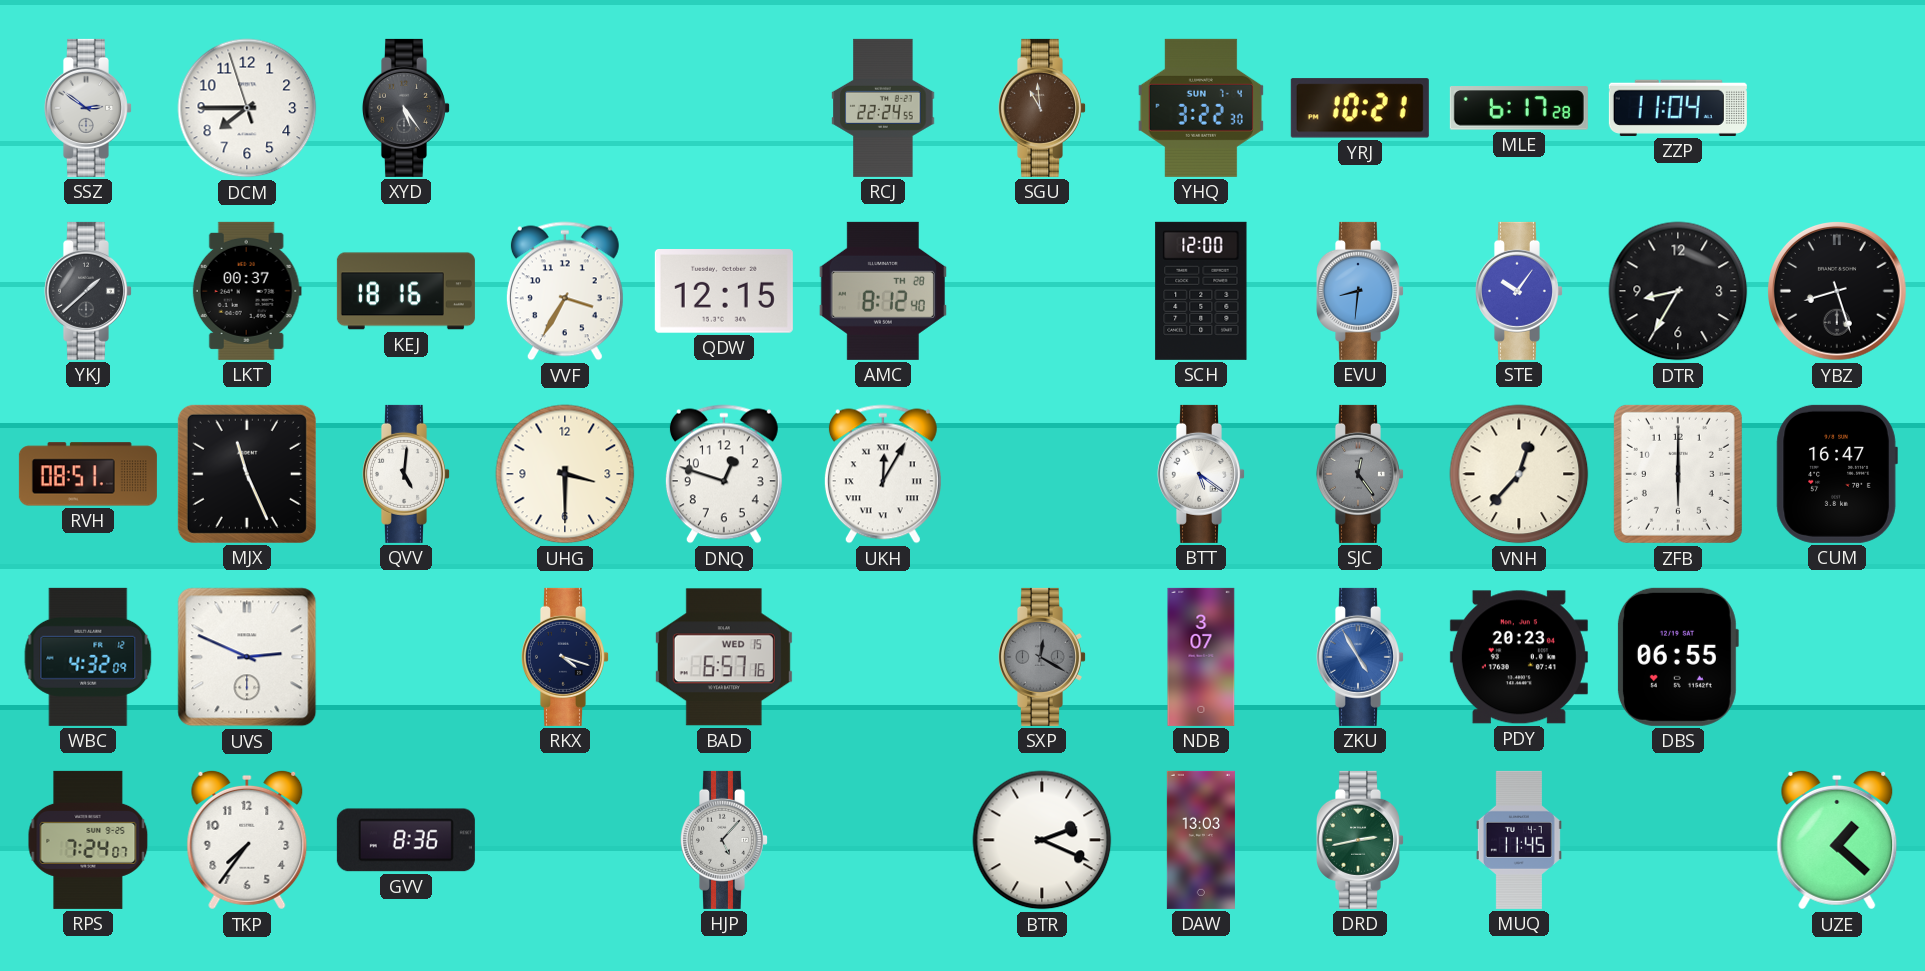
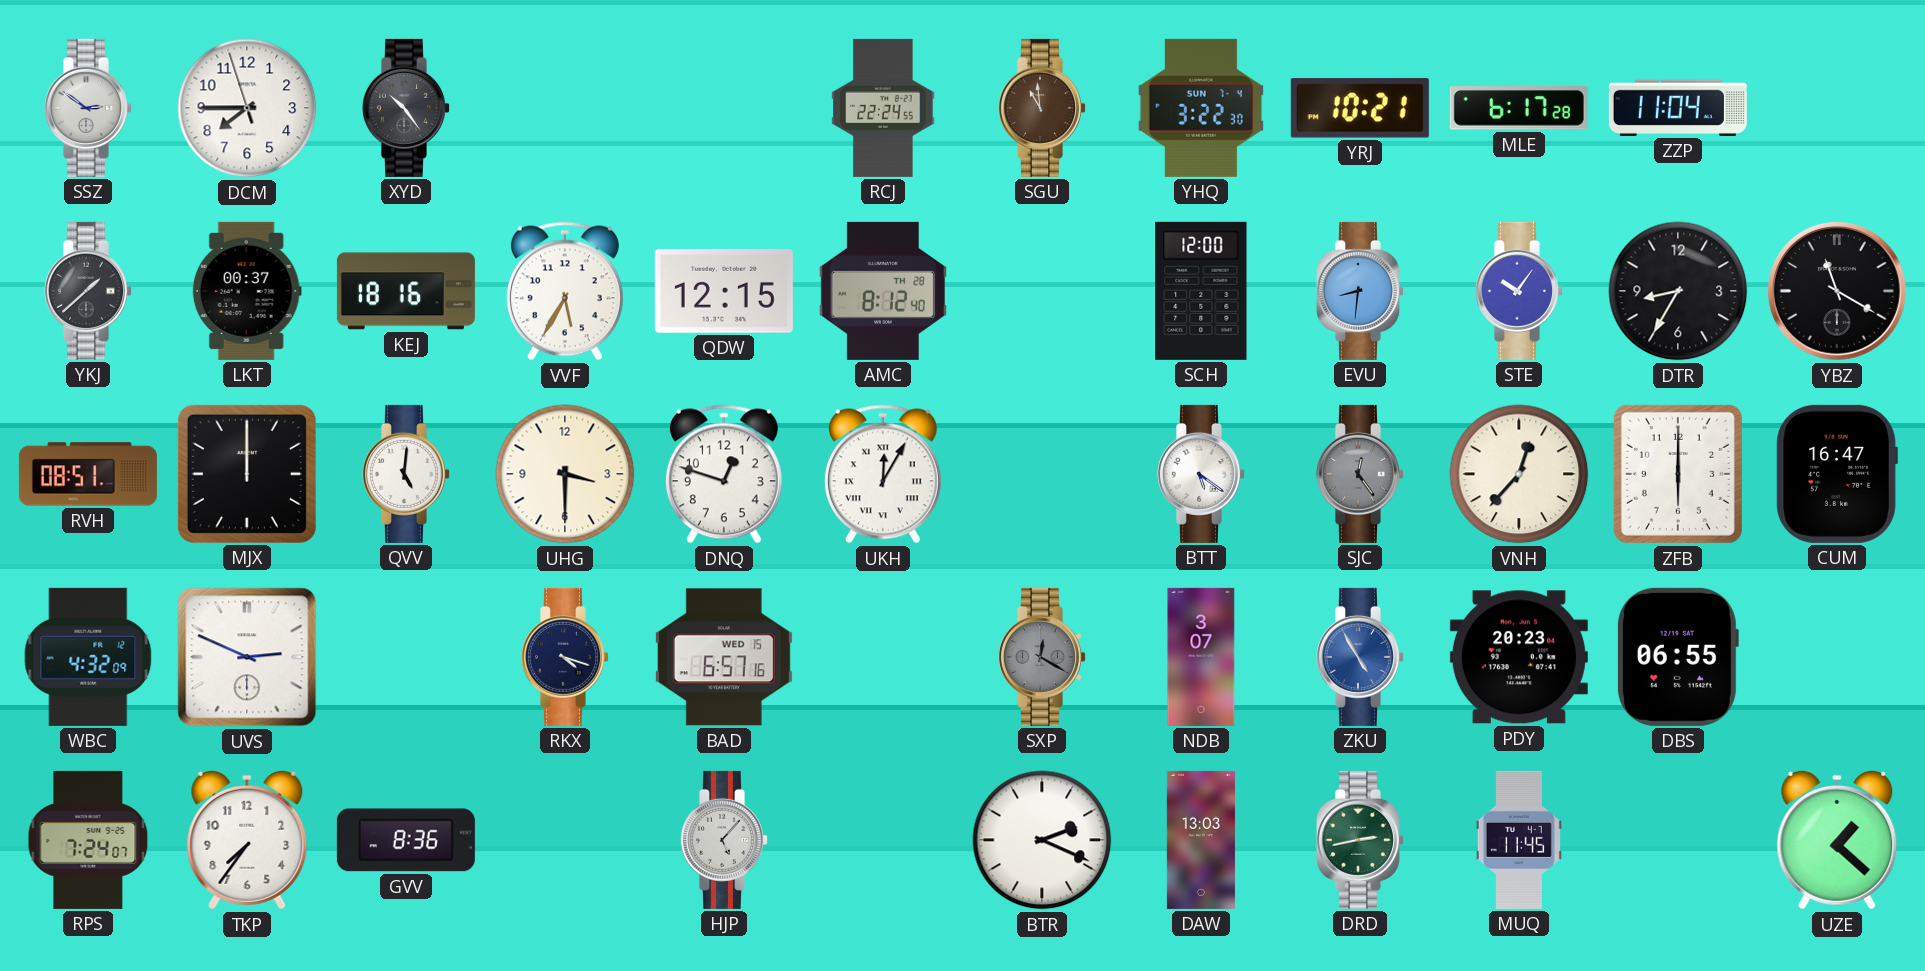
XYD: 5:24 -> 10:24
VVF: 3:35 -> 5:35
YBZ: 8:27 -> 11:20
MJX: 11:26 -> 12:00
